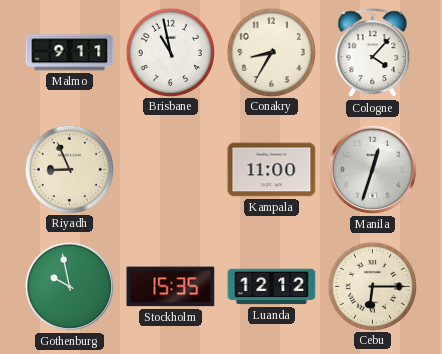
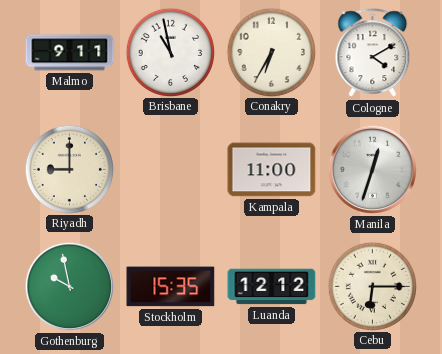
Conakry: 8:35 -> 6:35
Cologne: 4:07 -> 4:10
Riyadh: 8:56 -> 9:00
